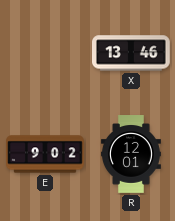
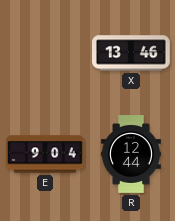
E: 9:02 -> 9:04
R: 12:01 -> 12:44
